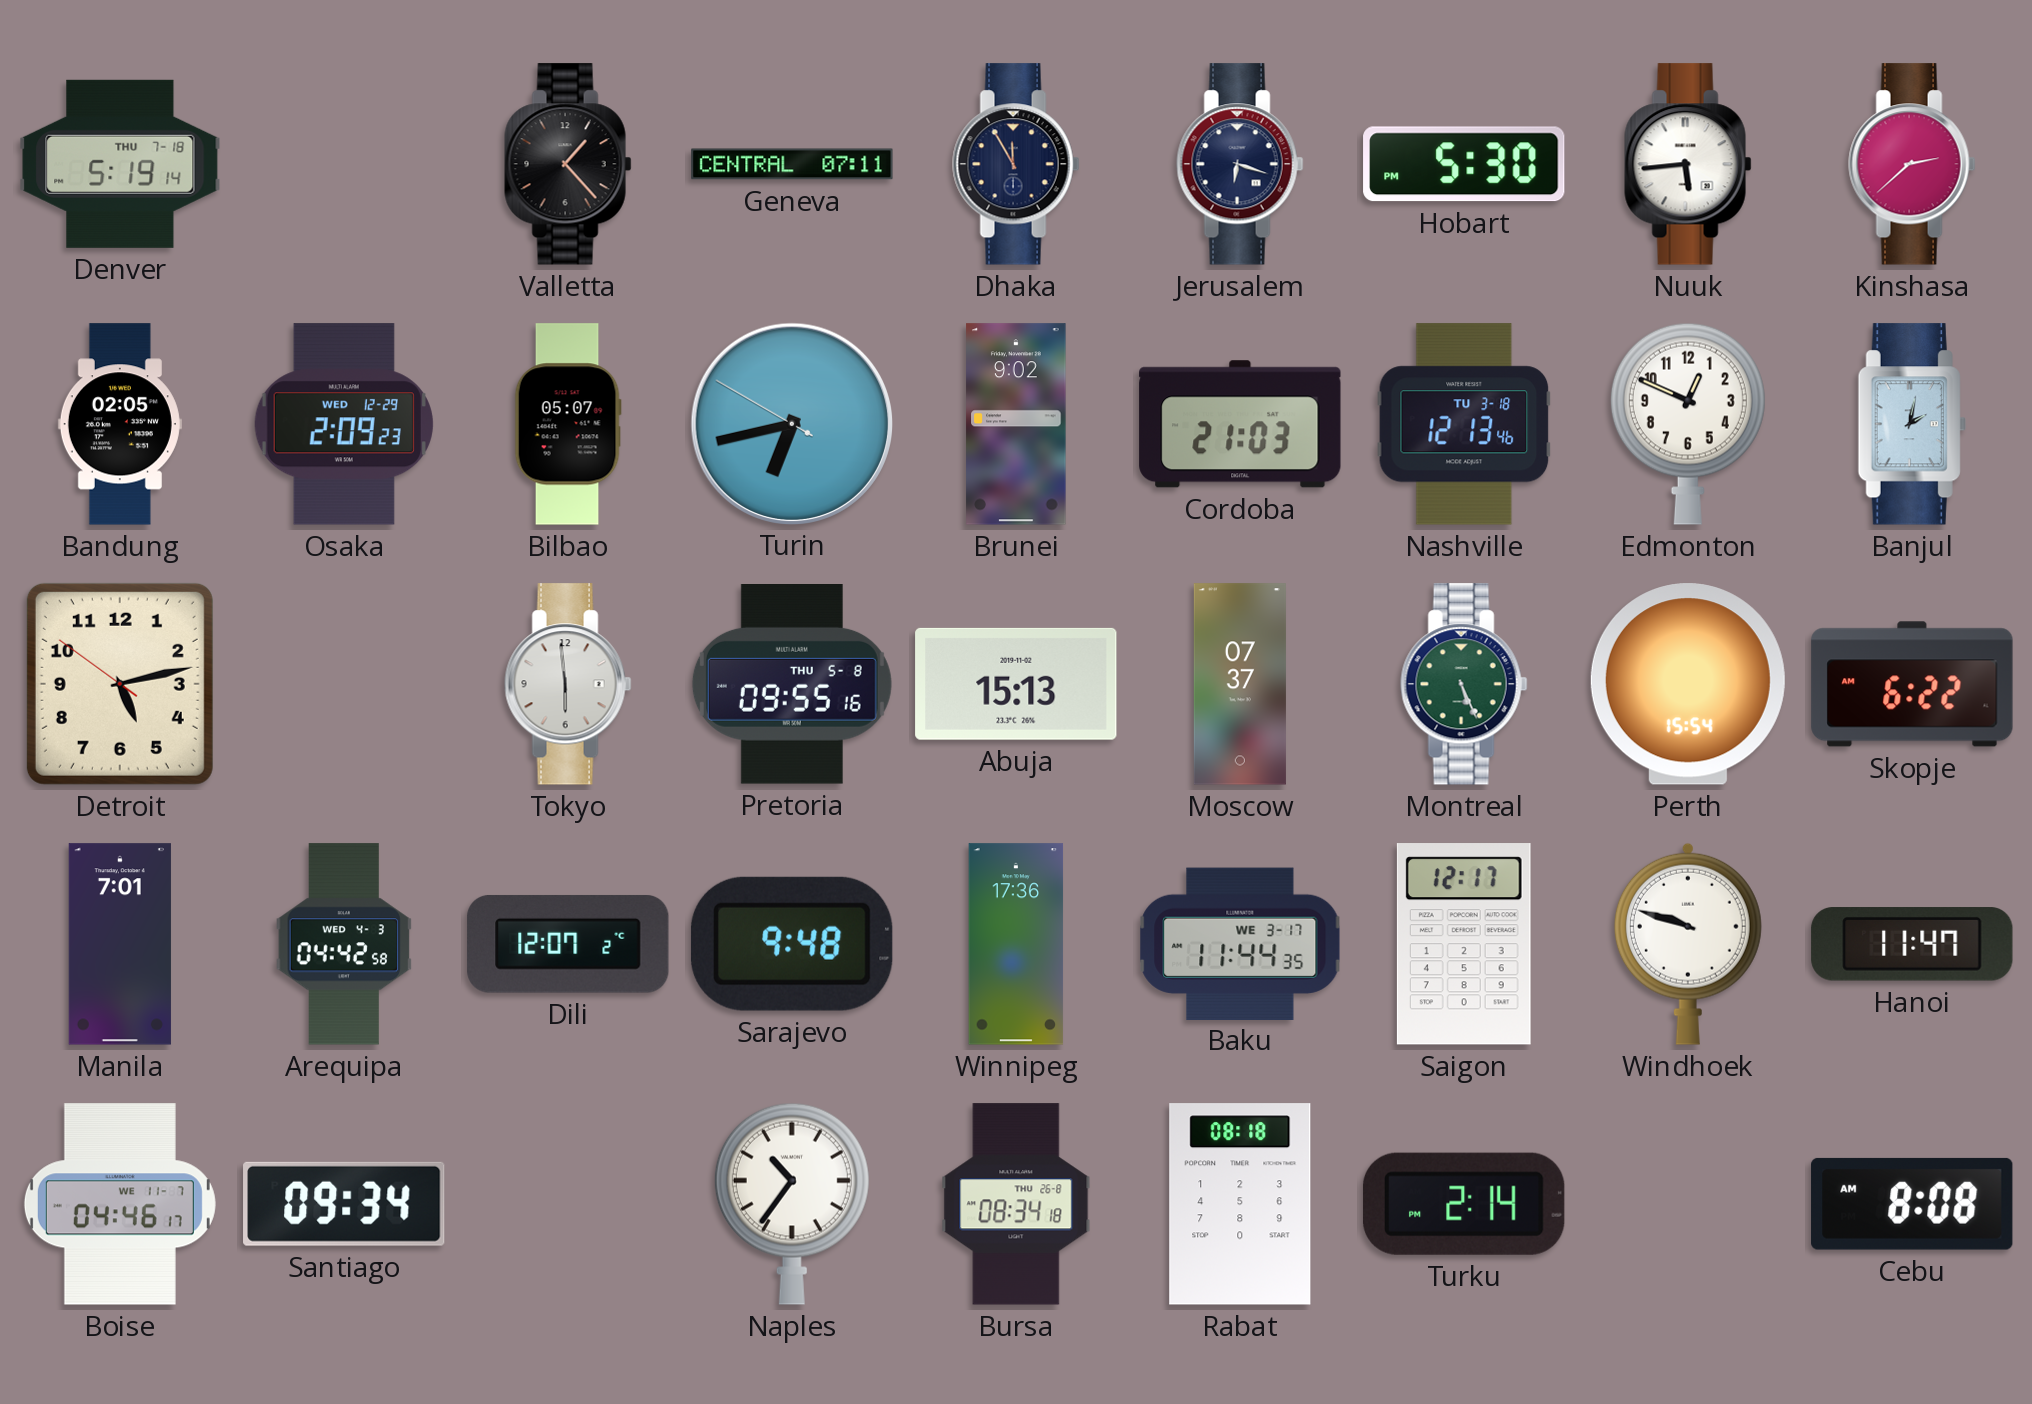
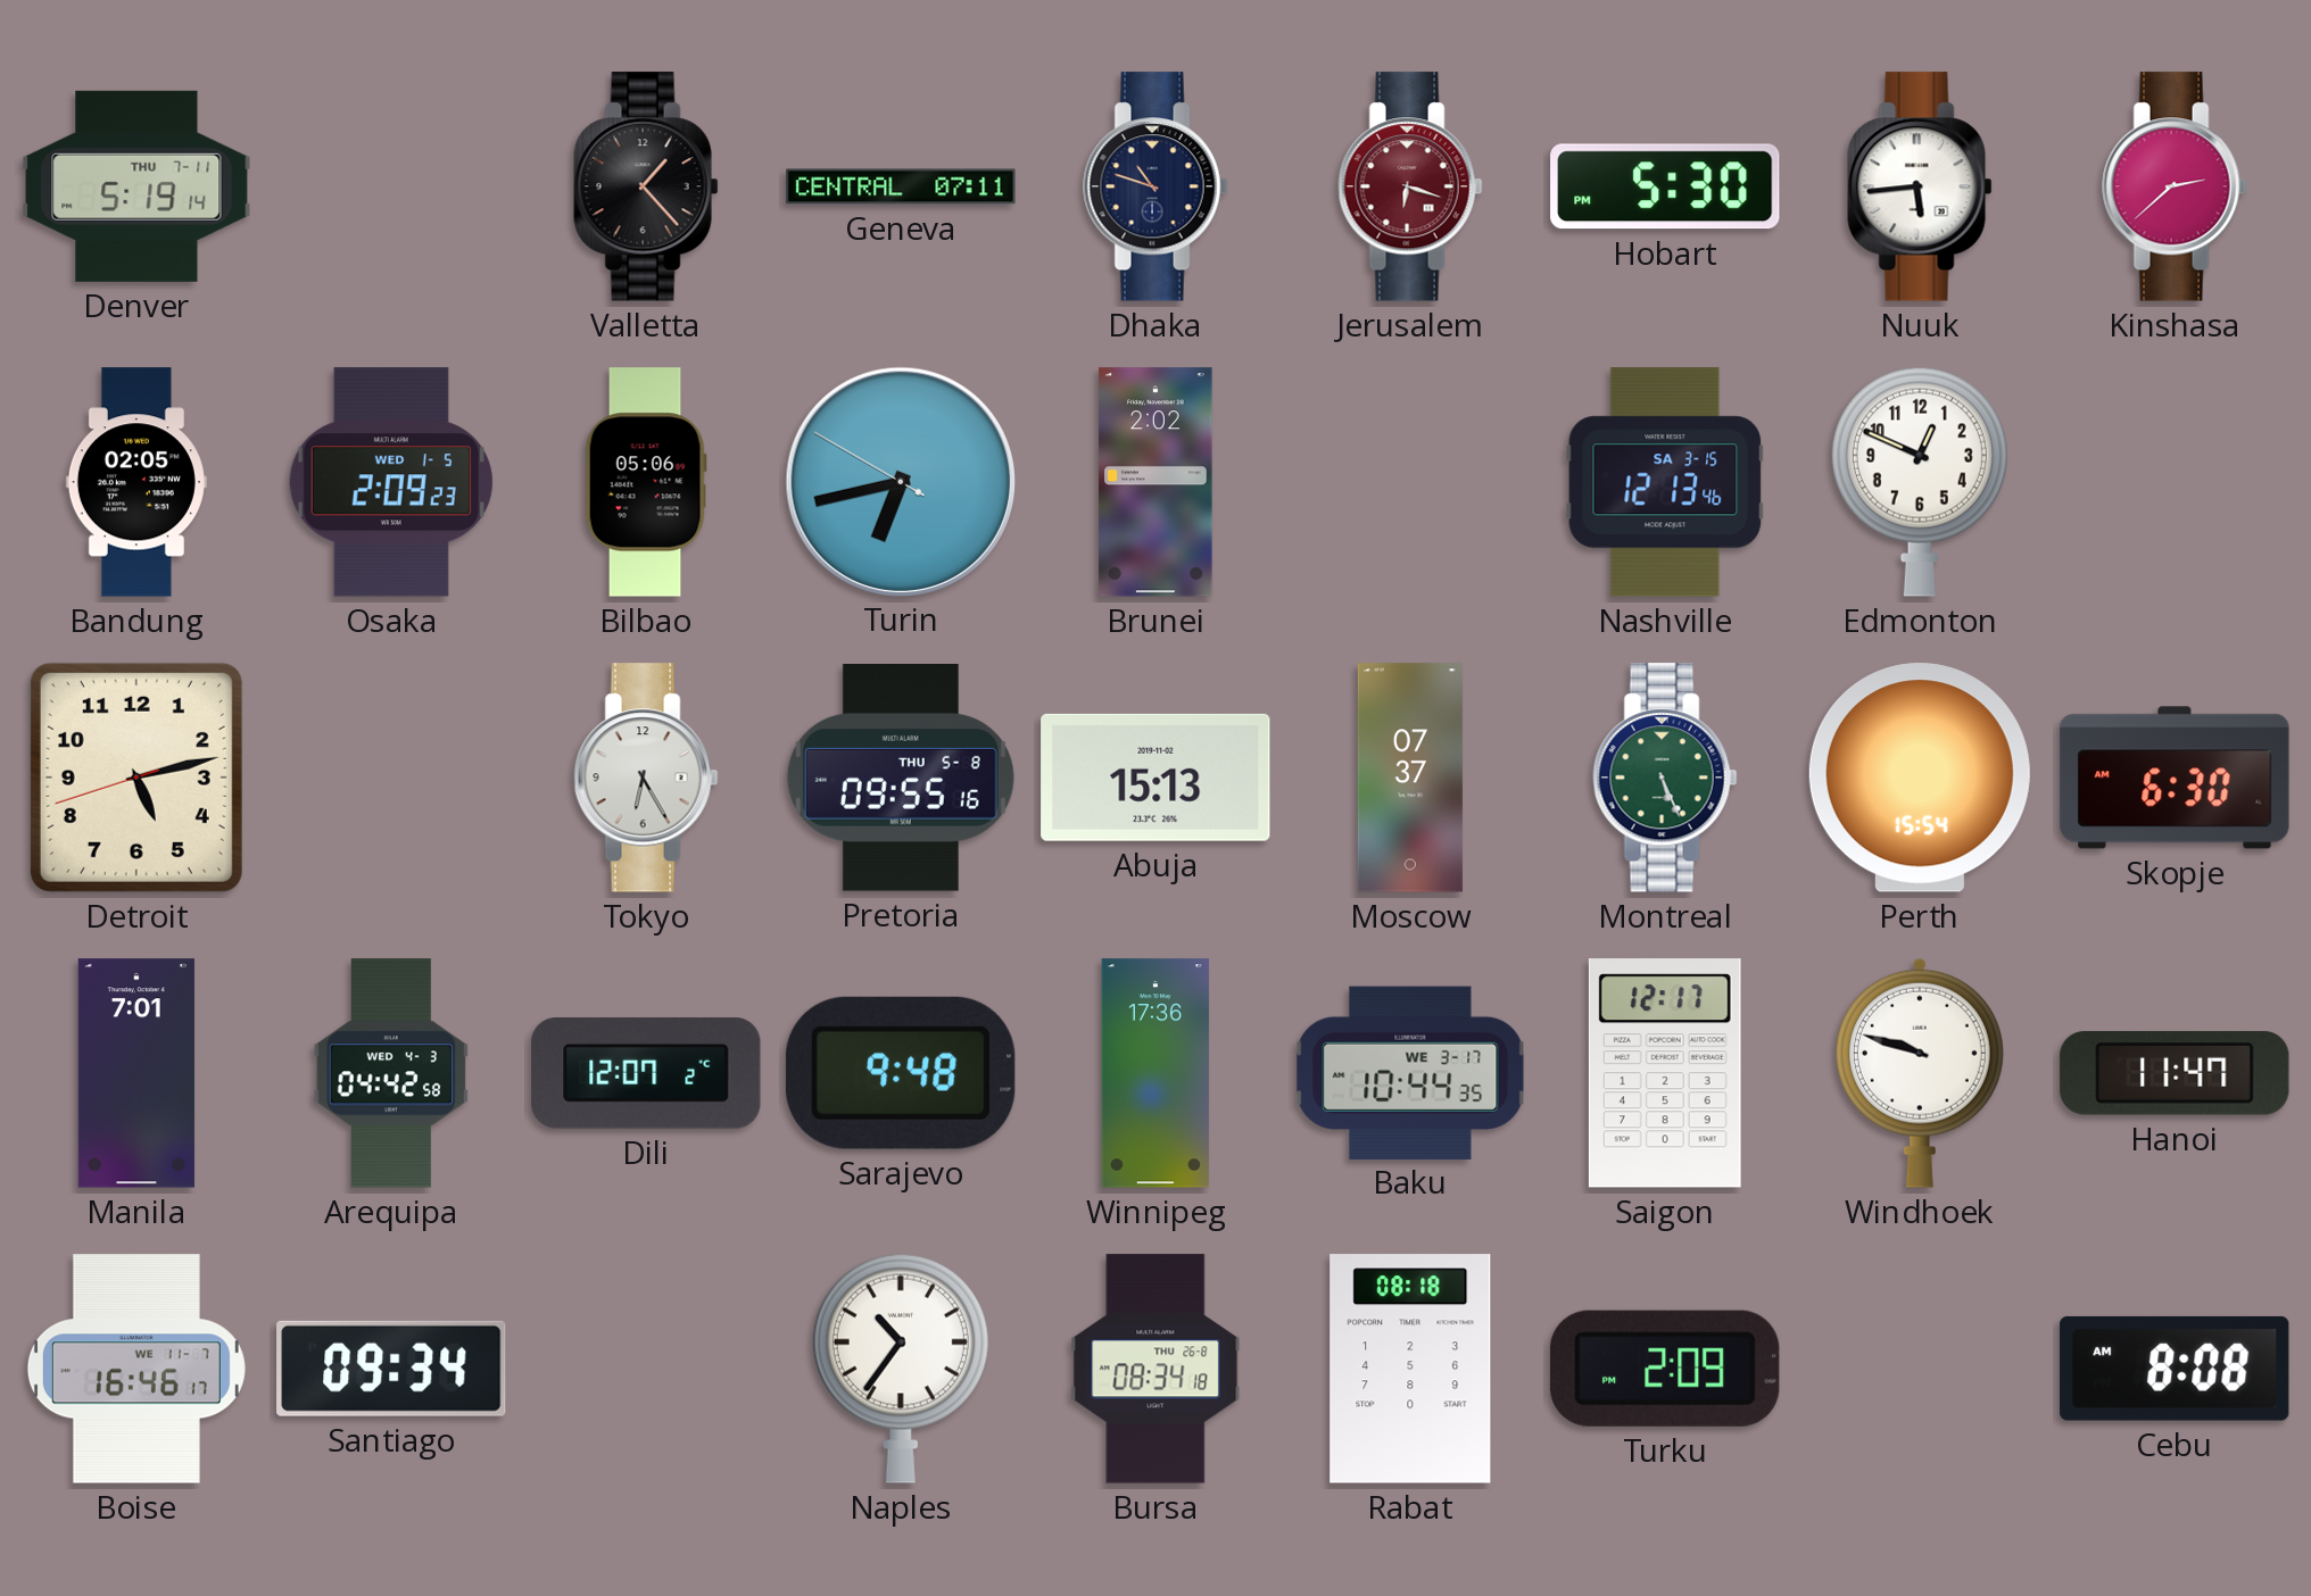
Denver date: THU 7-18 -> THU 7-11
Dhaka: 11:55 -> 10:48
Jerusalem dial: navy -> burgundy
Osaka date: WED 12-29 -> WED 1-5
Bilbao: 05:07 -> 05:06
Brunei: 9:02 -> 2:02
Cordoba: 21:03 -> none
Nashville date: TU 3-18 -> SA 3-15
Banjul: 2:02 -> none
Detroit: 5:12:51 -> 5:12:42
Tokyo: 5:59 -> 6:25
Skopje: 6:22 -> 6:30
Baku: 11:44 -> 10:44
Boise: 04:46 -> 16:46
Turku: 2:14 -> 2:09
